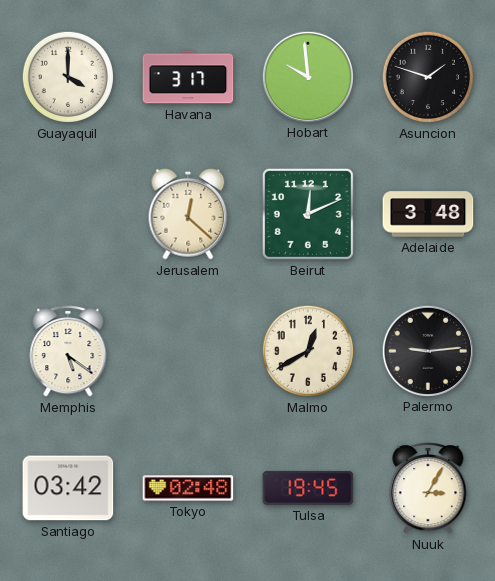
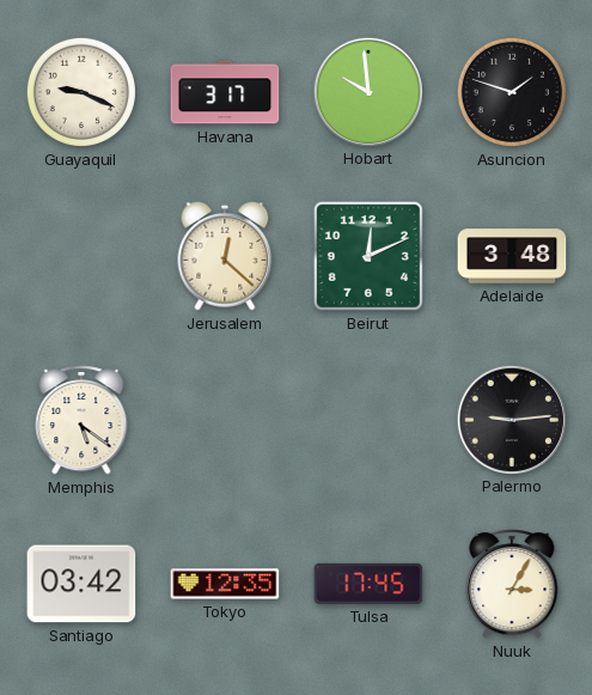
Guayaquil: 4:00 -> 9:19
Malmo: 12:40 -> none
Tokyo: 02:48 -> 12:35
Tulsa: 19:45 -> 17:45
